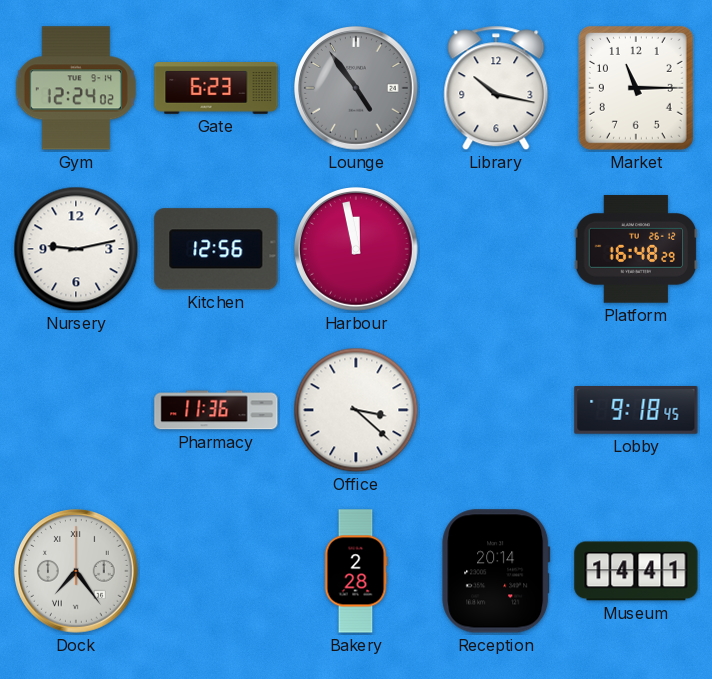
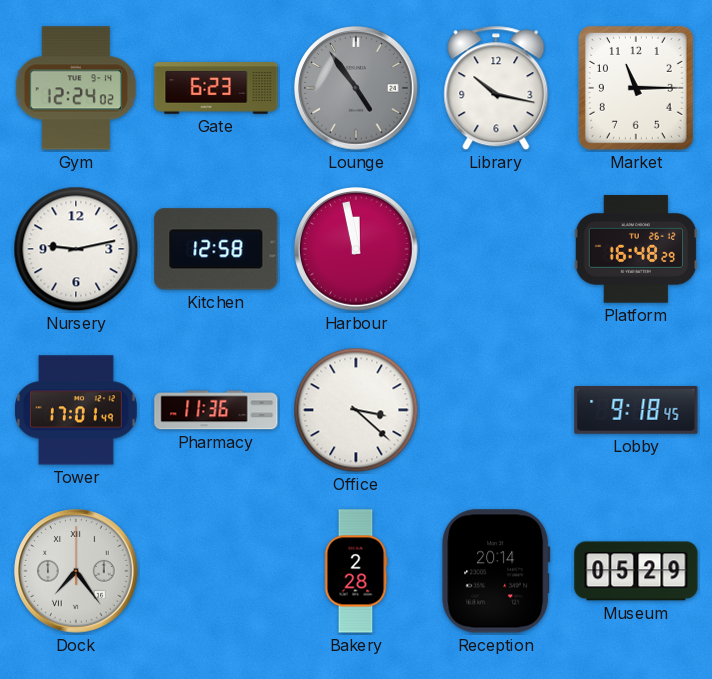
Kitchen: 12:56 -> 12:58
Tower: none -> 17:01
Museum: 14:41 -> 05:29
